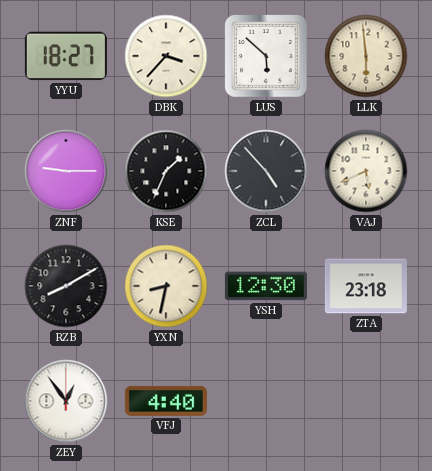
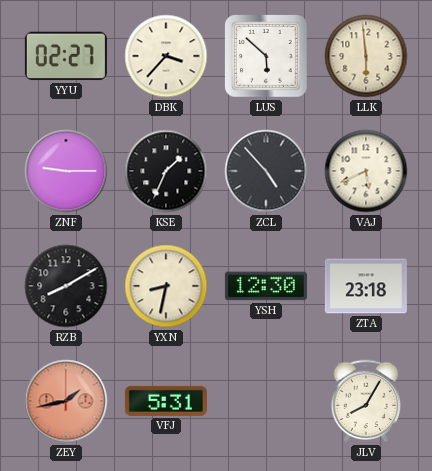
YYU: 18:27 -> 02:27
ZEY: 12:54 -> 1:43
ZEY dial: white -> salmon
VFJ: 4:40 -> 5:31
JLV: none -> 8:05
